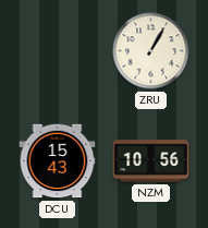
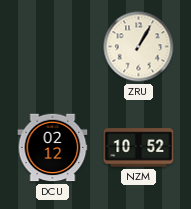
DCU: 15:43 -> 02:12
NZM: 10:56 -> 10:52
